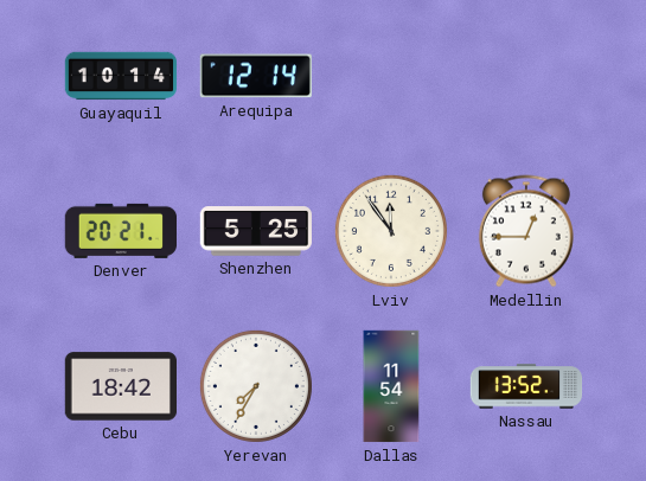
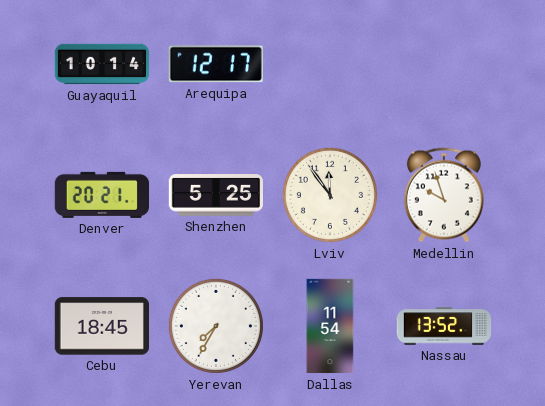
Arequipa: 12:14 -> 12:17
Medellin: 12:45 -> 9:57
Cebu: 18:42 -> 18:45
